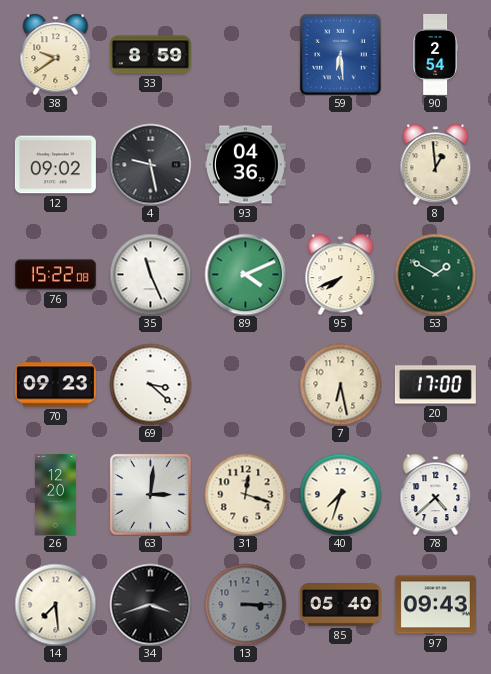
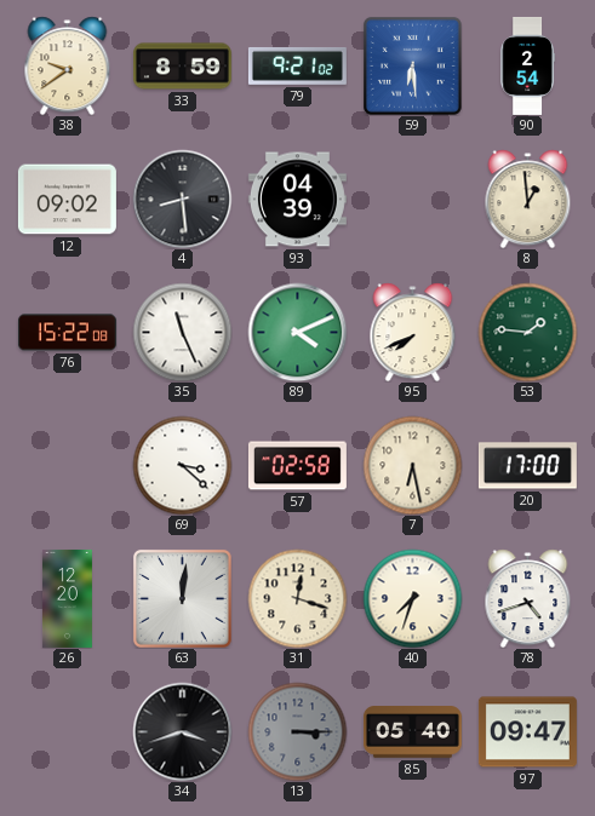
79: none -> 9:21
4: 9:28 -> 8:29
93: 04:36 -> 04:39
53: 1:50 -> 1:46
70: 09:23 -> none
57: none -> 02:58
63: 3:01 -> 12:01
78: 4:38 -> 4:42
14: 7:29 -> none
97: 09:43 -> 09:47
